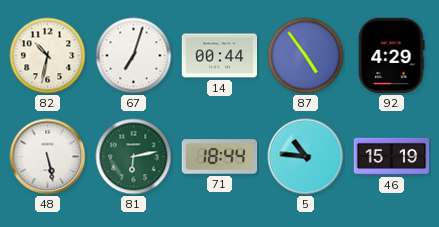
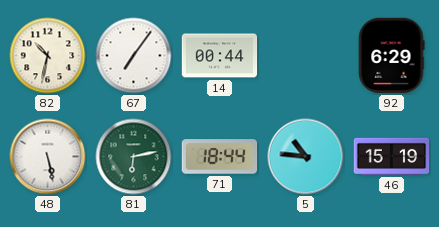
67: 7:03 -> 7:06
87: 4:54 -> none
92: 4:29 -> 6:29
